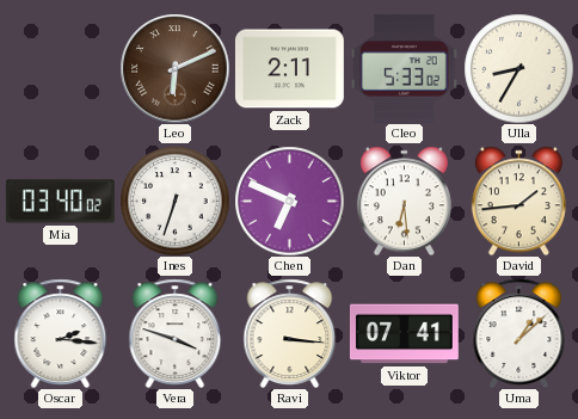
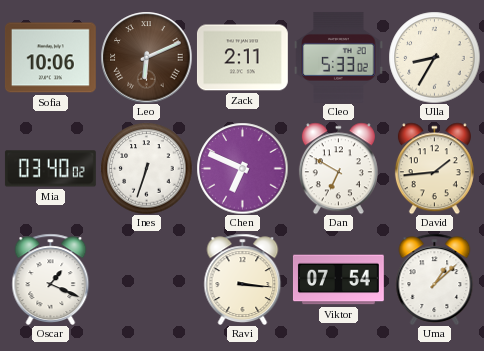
Sofia: none -> 10:06
Dan: 6:29 -> 6:50
Oscar: 2:16 -> 1:19
Vera: 3:48 -> none
Viktor: 07:41 -> 07:54
